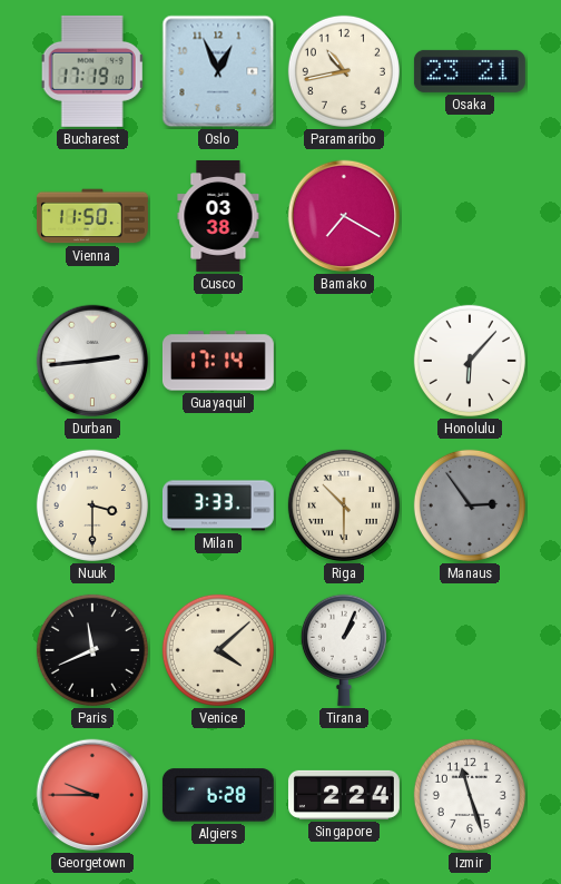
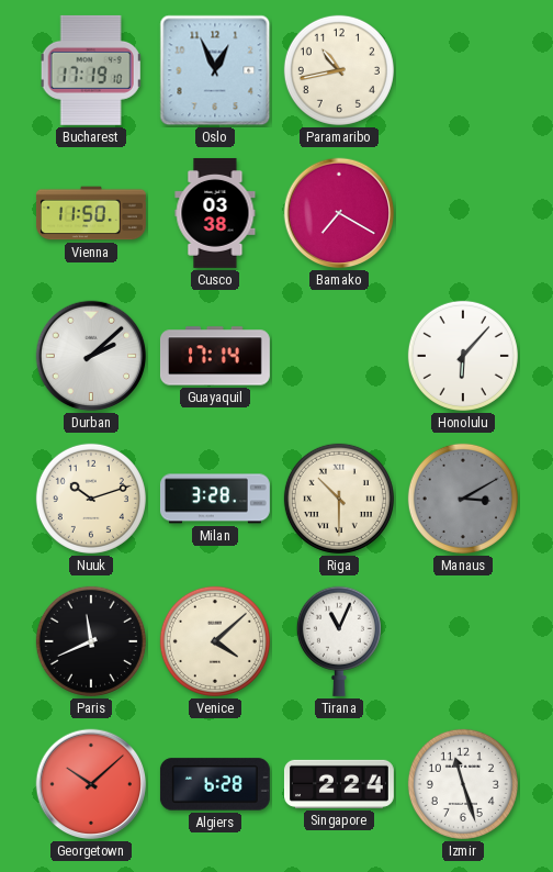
Osaka: 23:21 -> none
Durban: 2:44 -> 2:08
Nuuk: 3:30 -> 10:12
Milan: 3:33 -> 3:28
Manaus: 2:54 -> 3:10
Tirana: 1:04 -> 11:04
Georgetown: 9:45 -> 10:08
